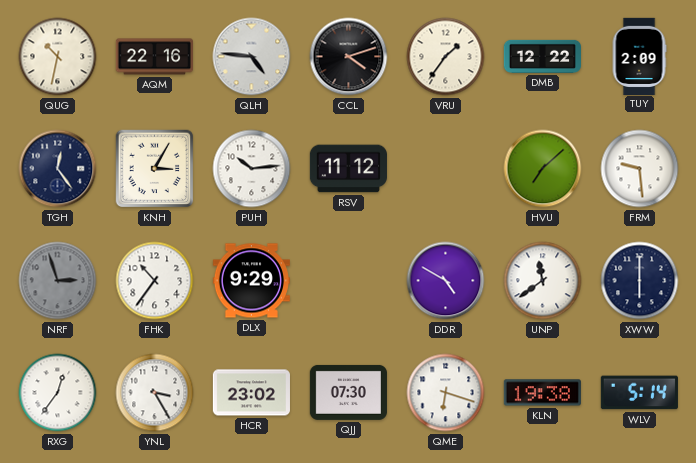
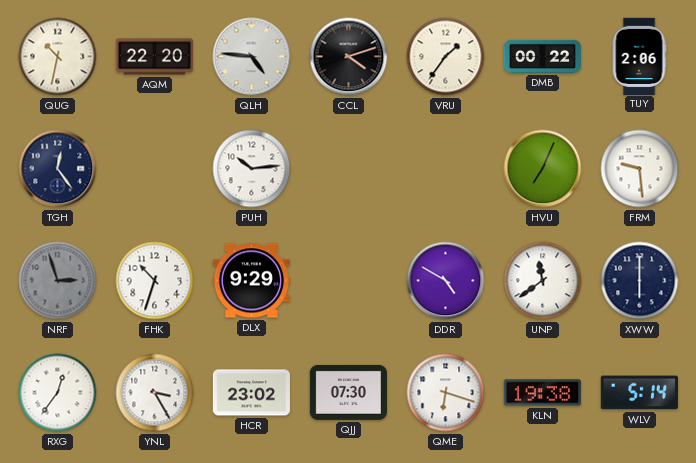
AQM: 22:16 -> 22:20
DMB: 12:22 -> 00:22
TUY: 2:09 -> 2:06
KNH: 3:05 -> none
RSV: 11:12 -> none
HVU: 7:08 -> 7:04
FHK: 10:36 -> 10:33
